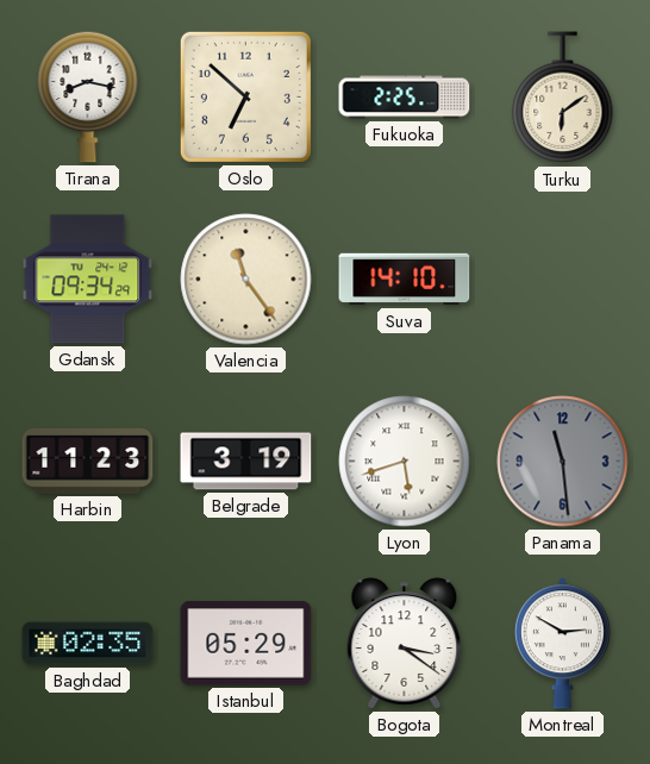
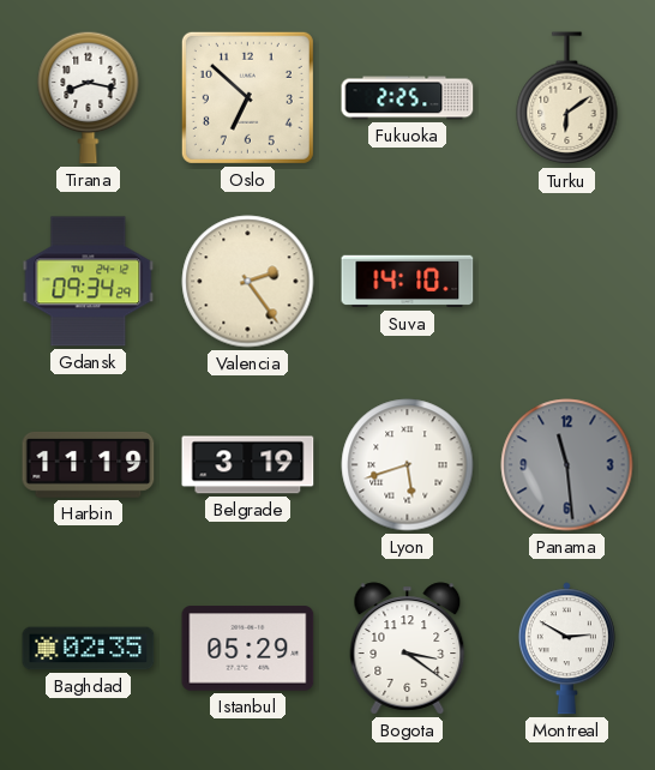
Valencia: 11:24 -> 2:24
Harbin: 11:23 -> 11:19
